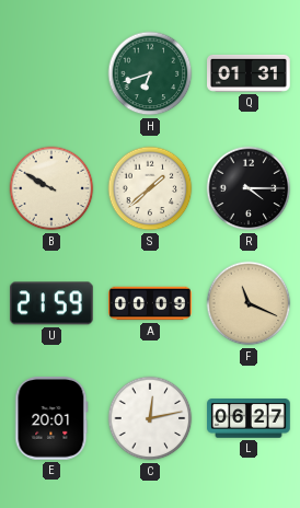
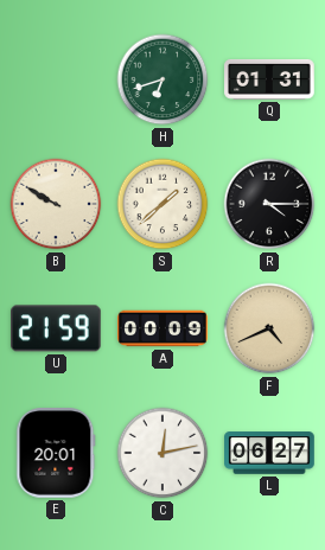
F: 11:19 -> 4:41
